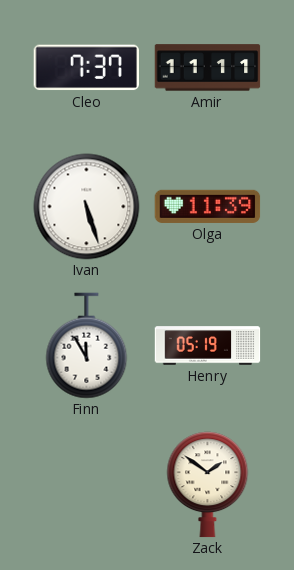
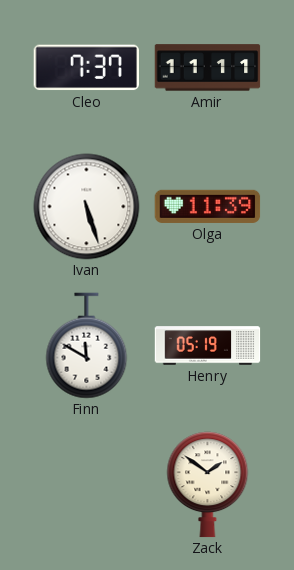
Finn: 11:55 -> 11:50
